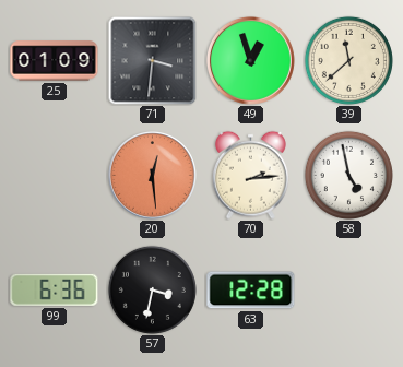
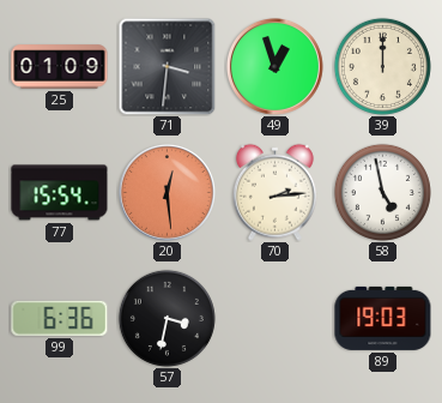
39: 11:38 -> 12:00
77: none -> 15:54
63: 12:28 -> none
89: none -> 19:03
